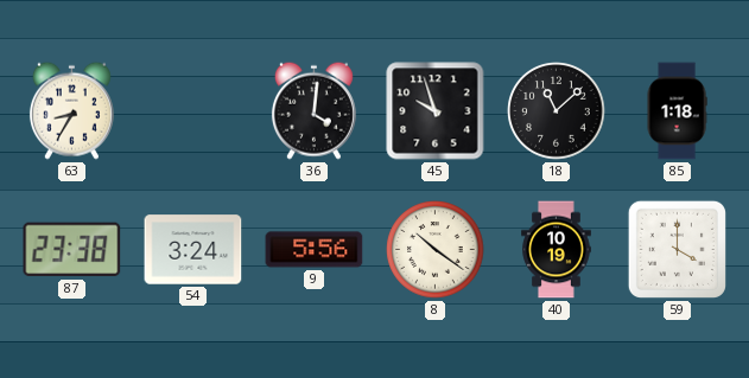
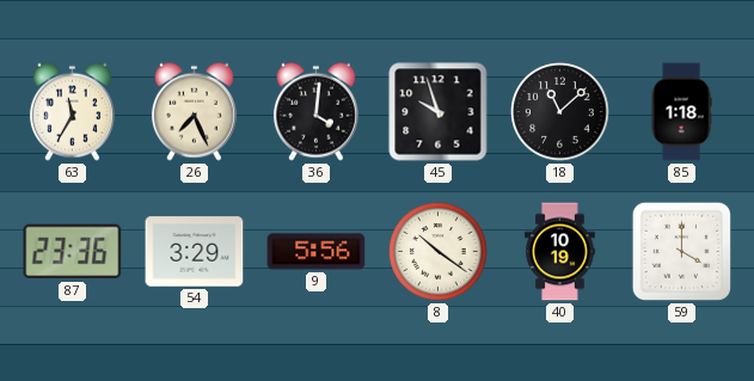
63: 8:35 -> 11:35
26: none -> 7:26
87: 23:38 -> 23:36
54: 3:24 -> 3:29
